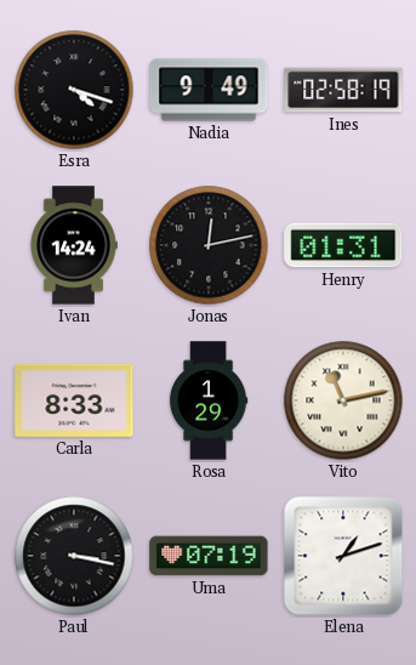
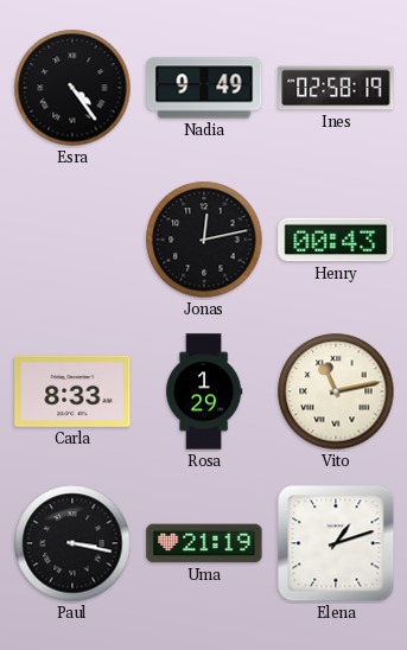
Esra: 4:18 -> 4:24
Ivan: 14:24 -> none
Henry: 01:31 -> 00:43
Uma: 07:19 -> 21:19
